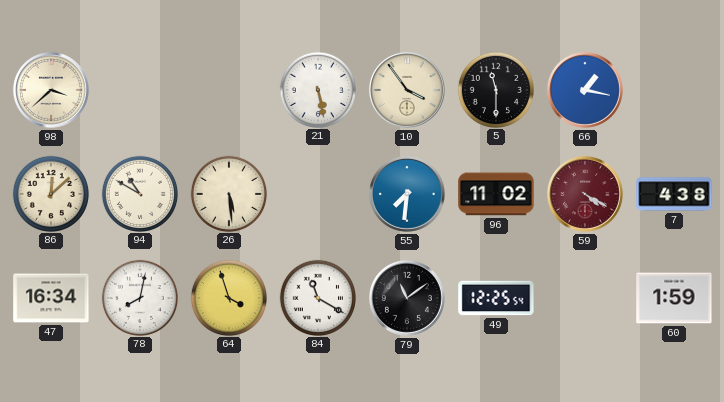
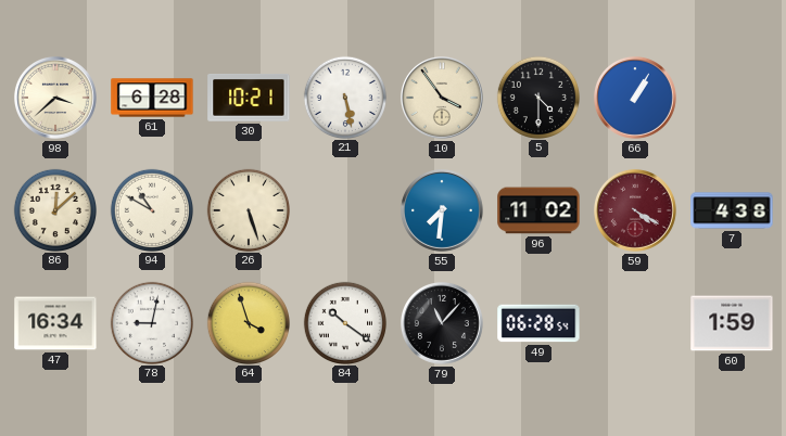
61: none -> 6:28
30: none -> 10:21
5: 11:30 -> 4:30
66: 1:17 -> 1:05
26: 5:29 -> 5:27
78: 8:02 -> 9:02
84: 11:20 -> 10:21
79: 11:09 -> 11:07
49: 12:25 -> 06:28
